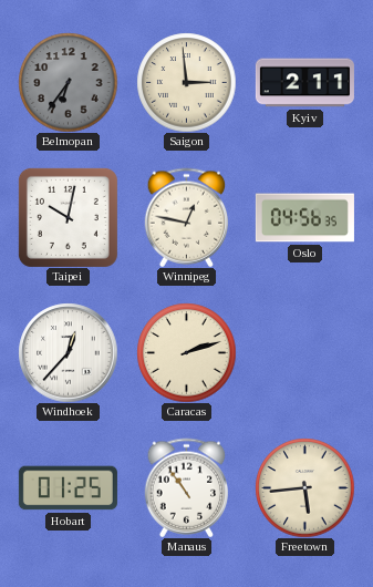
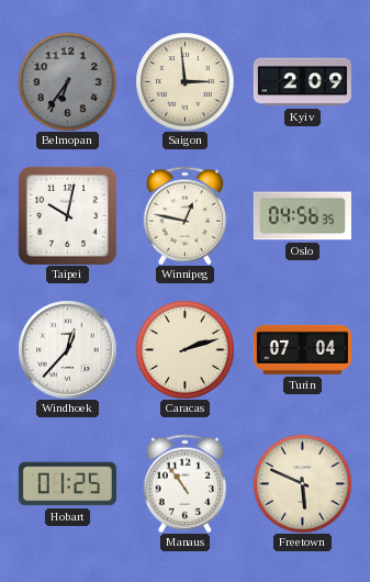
Kyiv: 2:11 -> 2:09
Turin: none -> 07:04
Freetown: 5:44 -> 5:49
